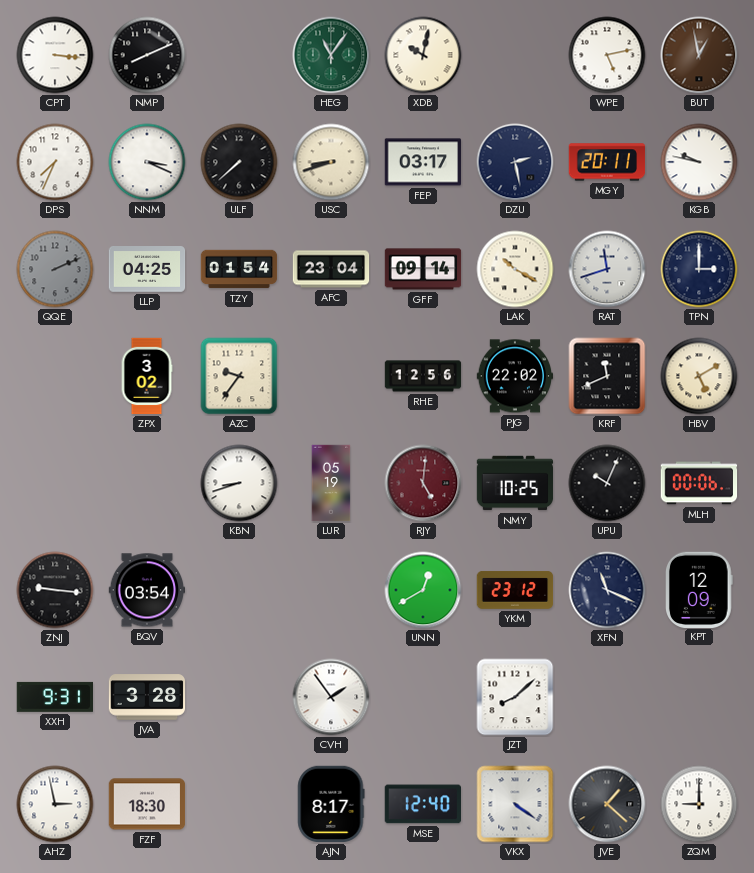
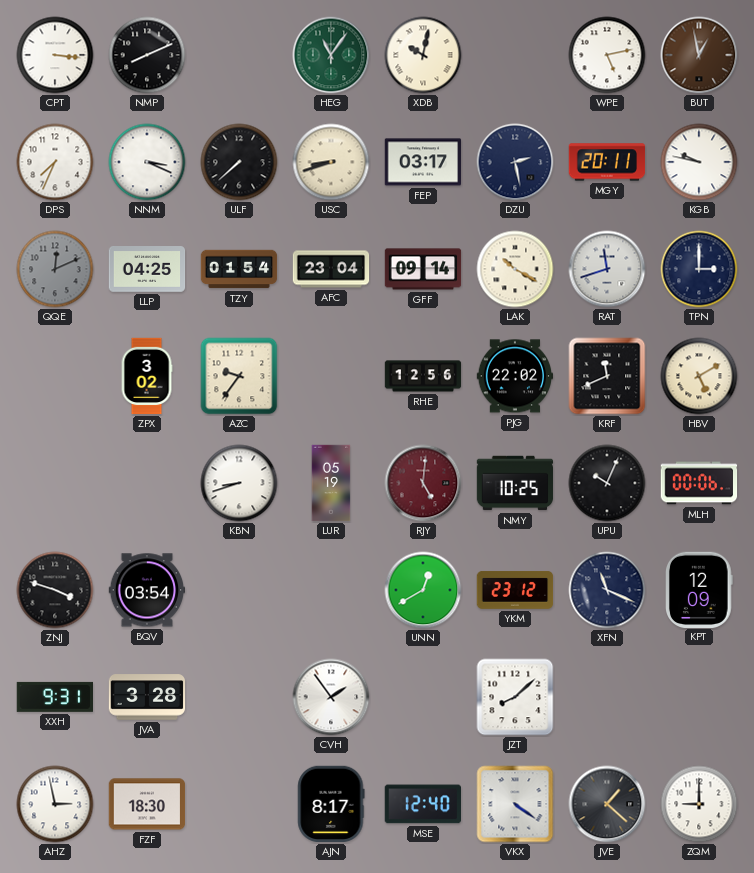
QQE: 2:11 -> 12:11
ZNJ: 9:16 -> 3:48
